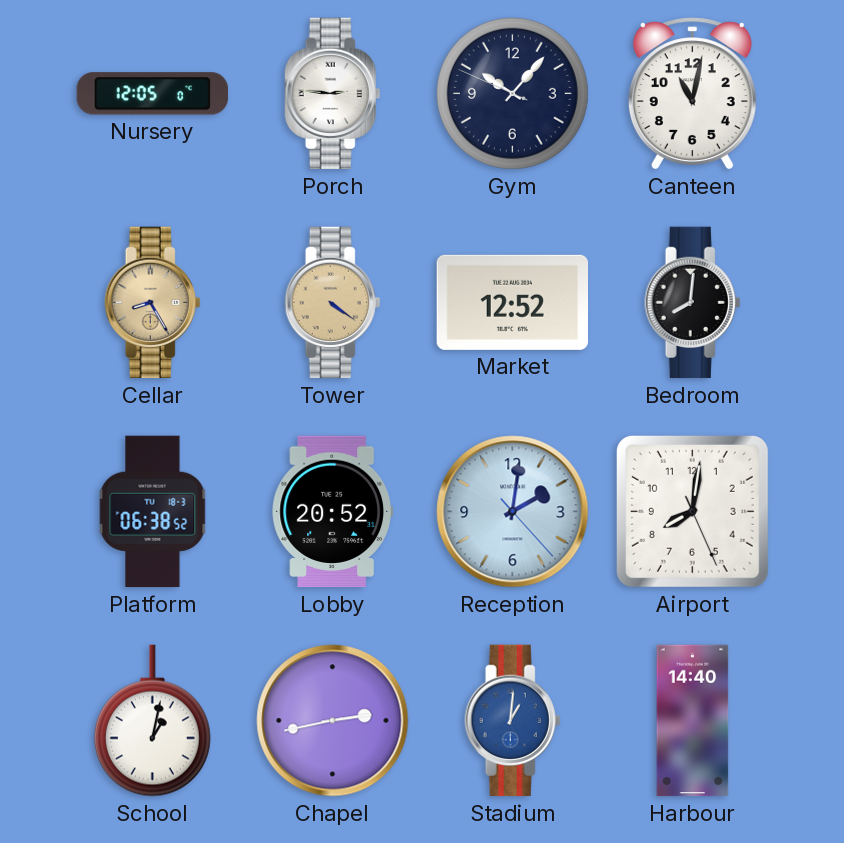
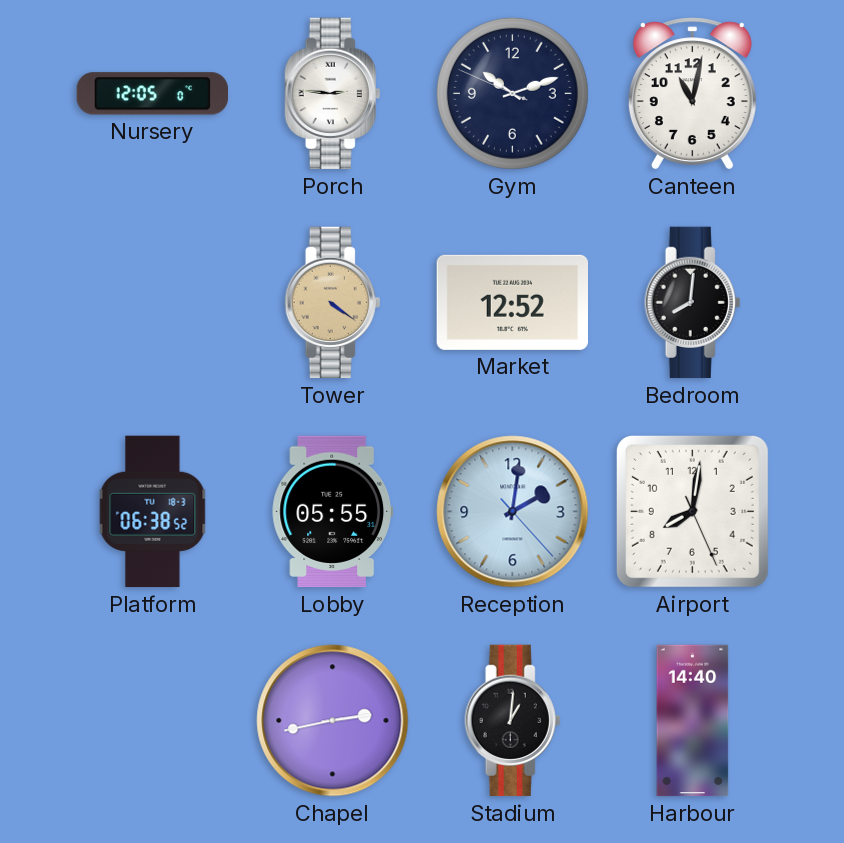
Gym: 10:06 -> 10:11
Cellar: 8:25 -> none
Lobby: 20:52 -> 05:55
School: 1:02 -> none
Stadium dial: blue -> black
